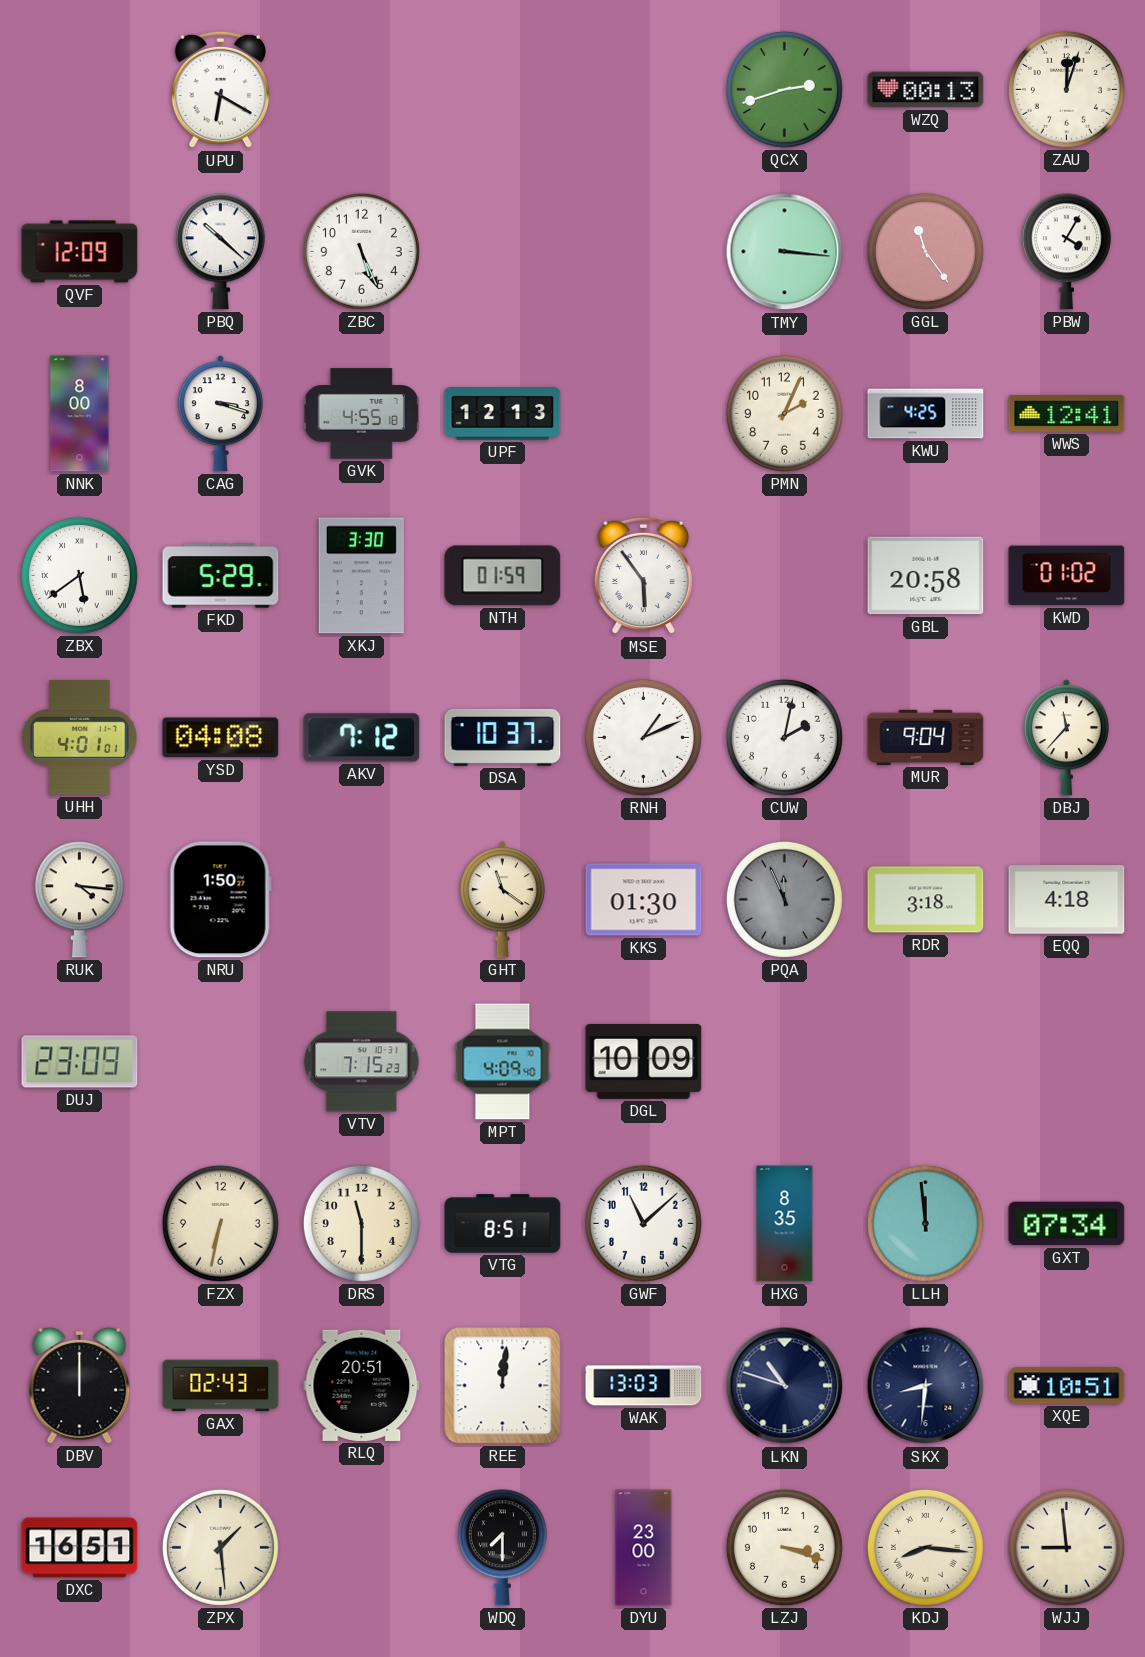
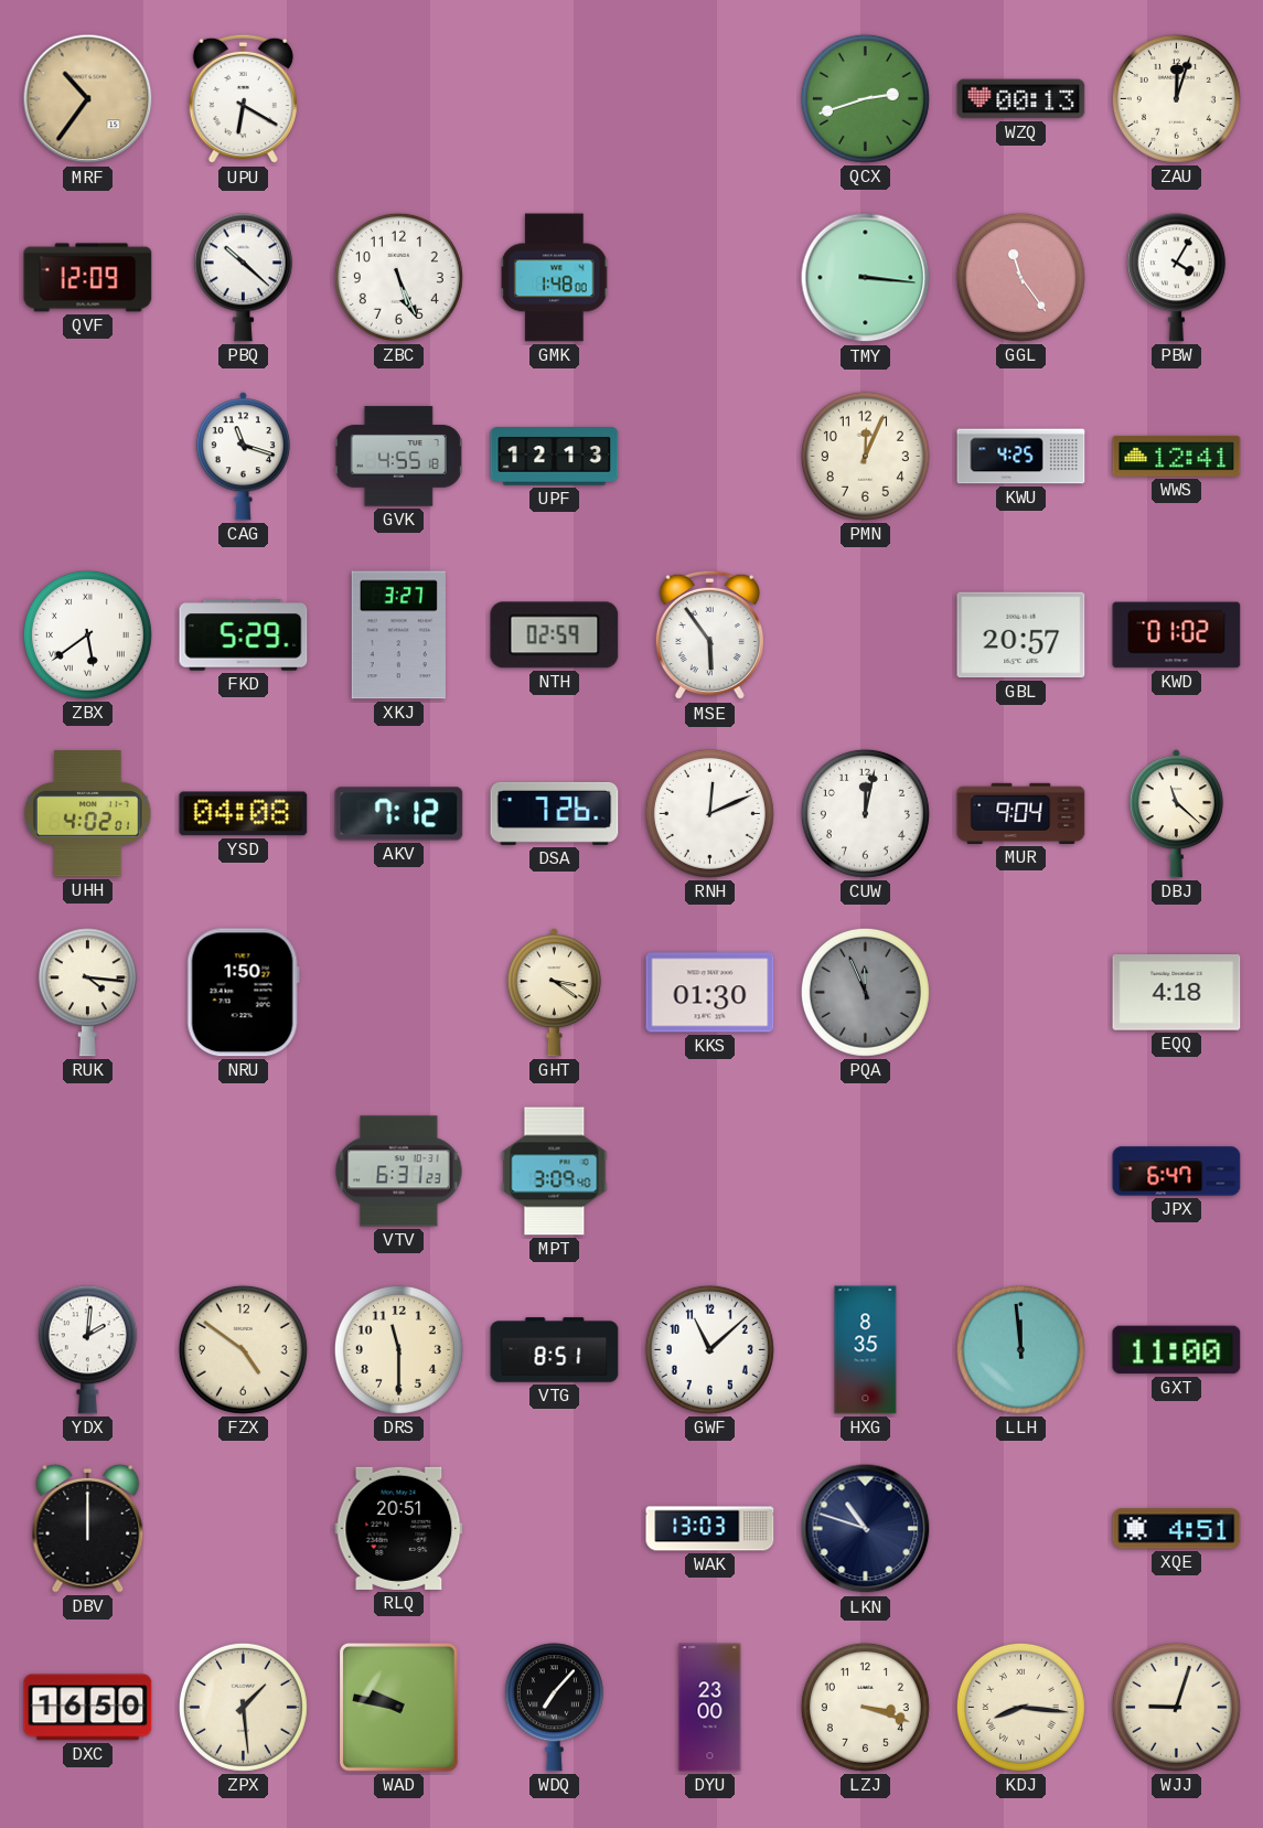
MRF: none -> 10:36
GMK: none -> 1:48
NNK: 8:00 -> none
CAG: 3:18 -> 11:18
PMN: 2:04 -> 12:04
XKJ: 3:30 -> 3:27
NTH: 01:59 -> 02:59
GBL: 20:58 -> 20:57
UHH: 4:01 -> 4:02
DSA: 10:37 -> 7:26
RNH: 1:11 -> 12:11
CUW: 2:02 -> 12:02
DBJ: 11:37 -> 11:22
GHT: 11:21 -> 3:21
RDR: 3:18 -> none
DUJ: 23:09 -> none
VTV: 7:15 -> 6:31
MPT: 4:09 -> 3:09
DGL: 10:09 -> none
JPX: none -> 6:47
YDX: none -> 2:01
FZX: 6:32 -> 4:51
GXT: 07:34 -> 11:00
GAX: 02:43 -> none
REE: 12:01 -> none
SKX: 8:31 -> none
XQE: 10:51 -> 4:51
DXC: 16:51 -> 16:50
WAD: none -> 9:47
WDQ: 7:30 -> 7:07
WJJ: 8:59 -> 9:03
